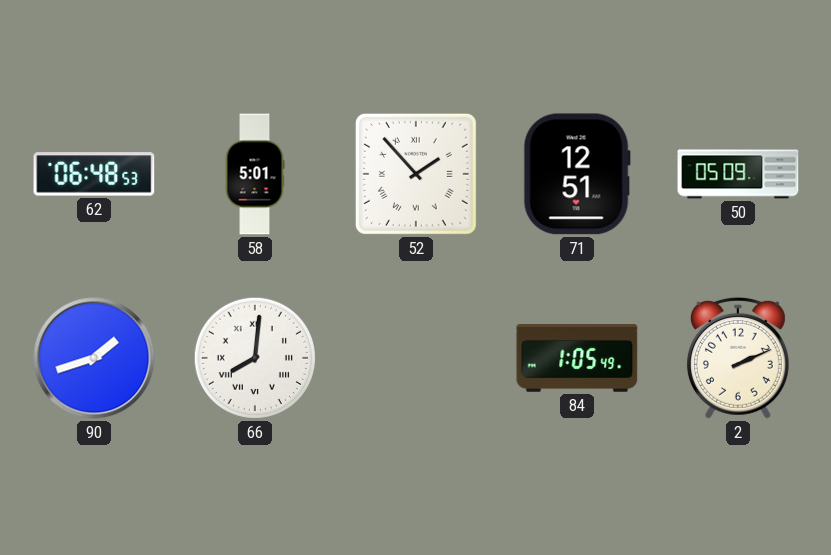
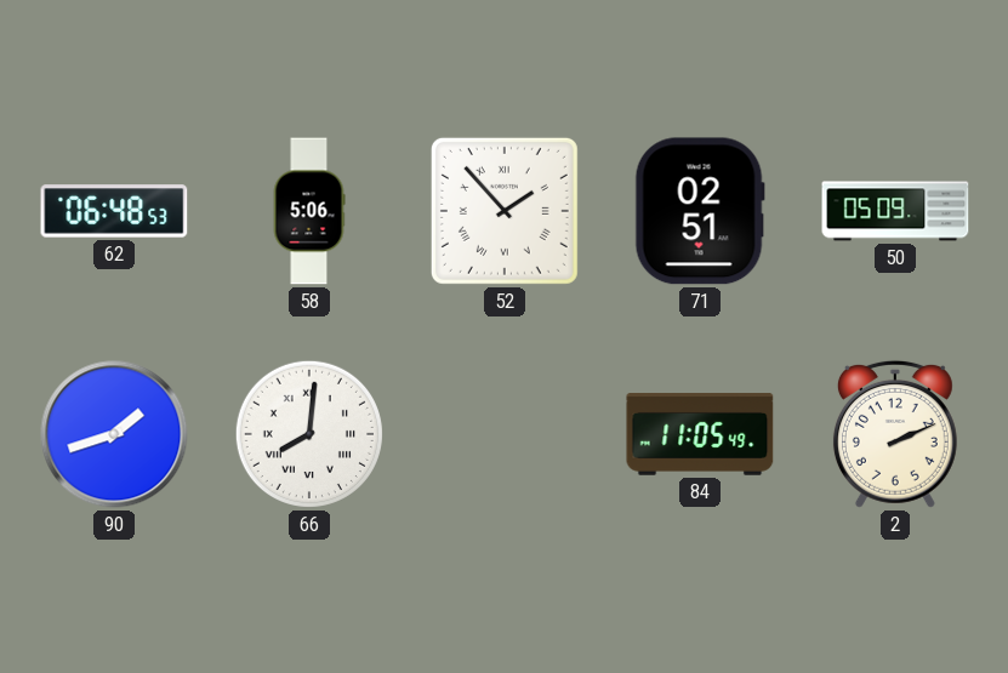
58: 5:01 -> 5:06
71: 12:51 -> 02:51
84: 1:05 -> 11:05
